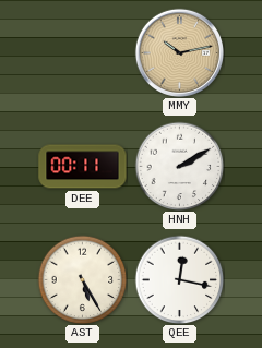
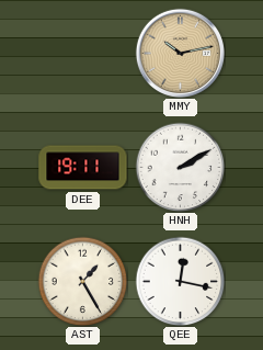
DEE: 00:11 -> 19:11
AST: 5:25 -> 1:25
